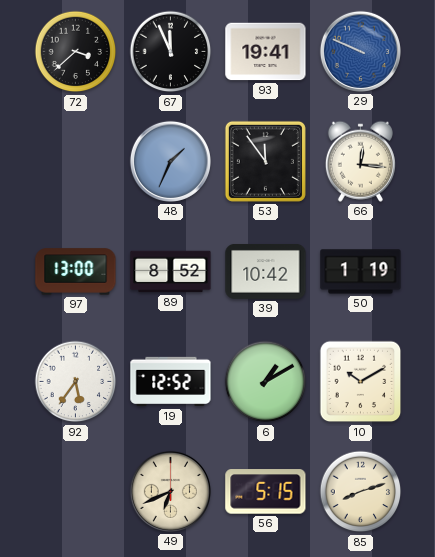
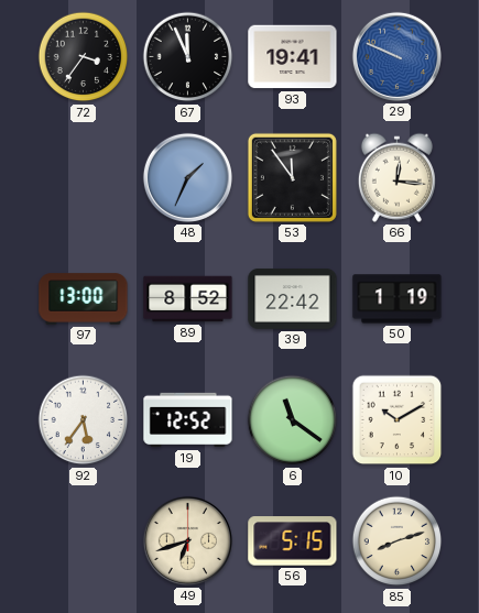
72: 3:38 -> 3:36
39: 10:42 -> 22:42
6: 1:10 -> 11:21
49: 6:41 -> 6:42
